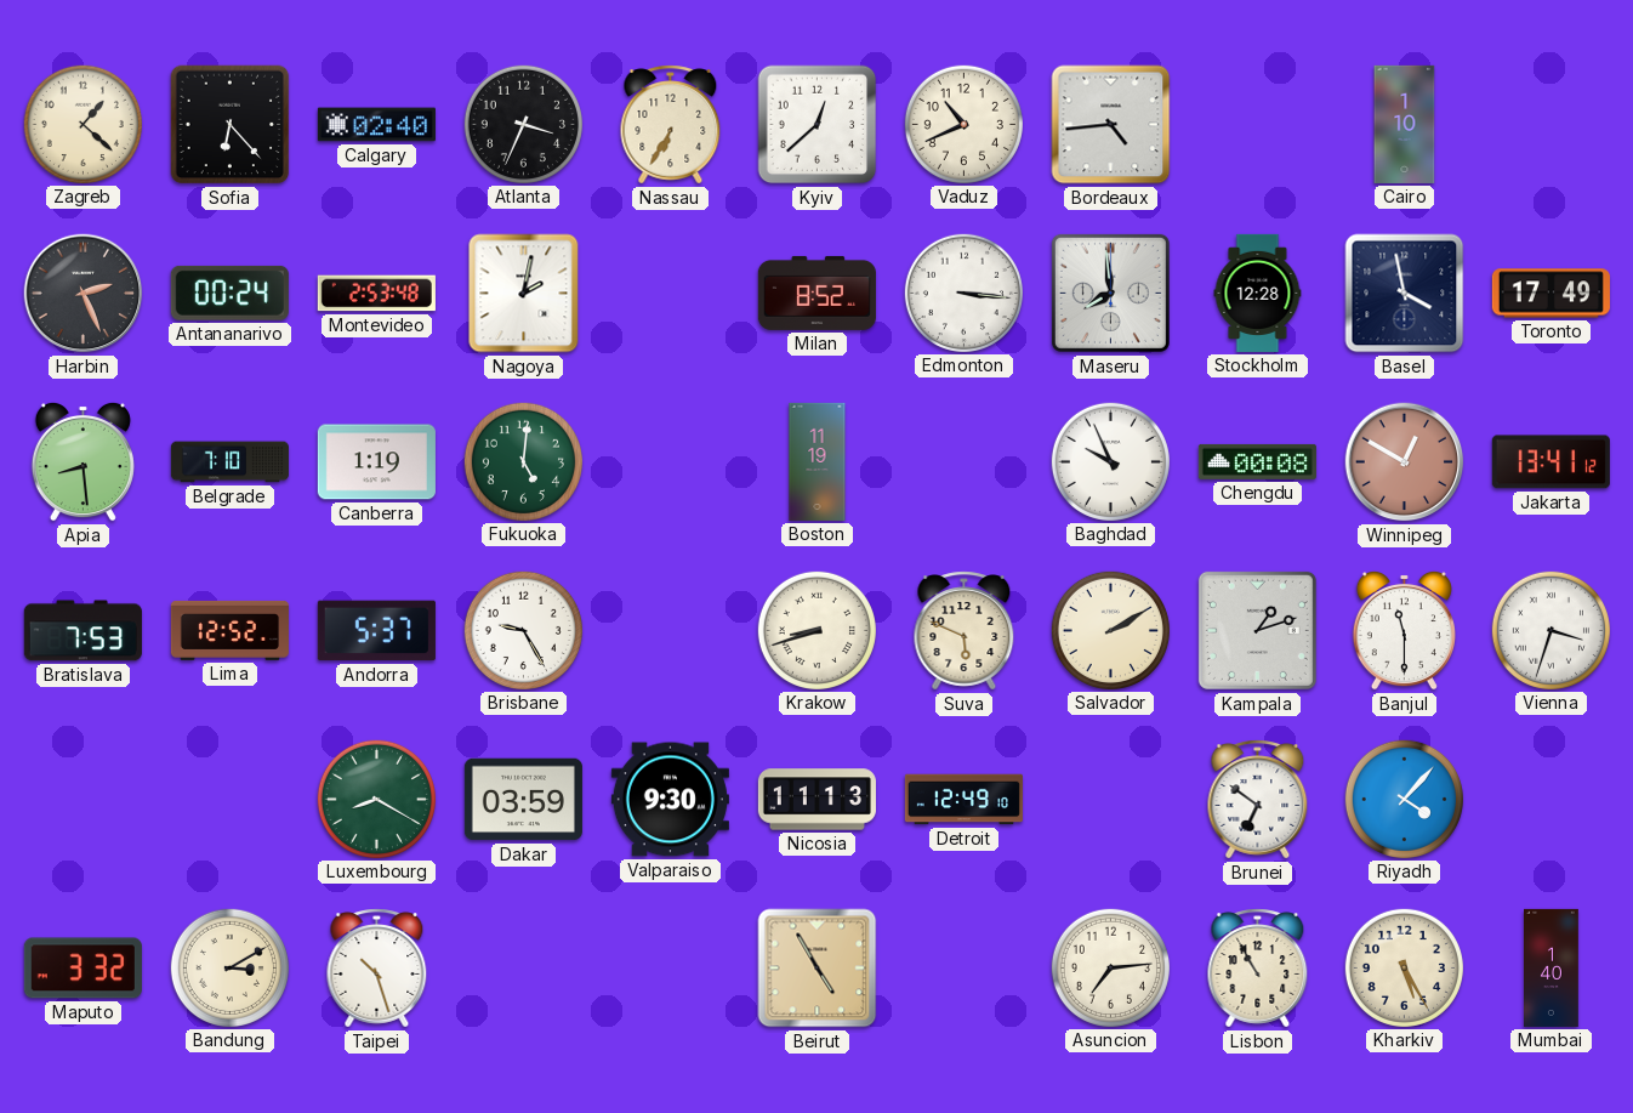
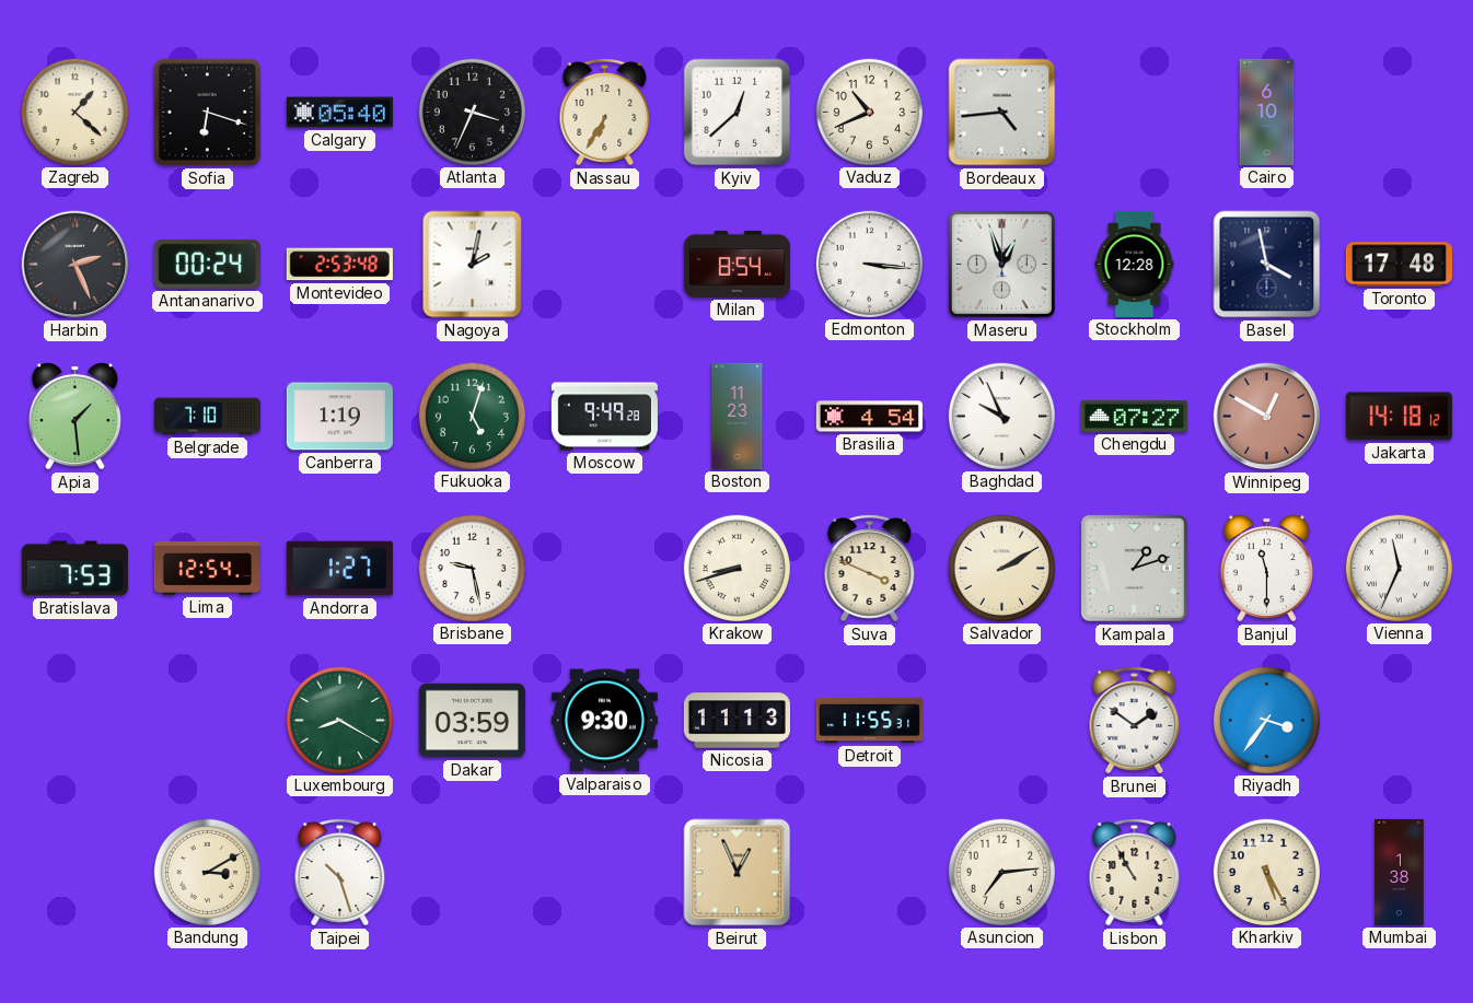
Sofia: 6:23 -> 6:18
Calgary: 02:40 -> 05:40
Cairo: 1:10 -> 6:10
Milan: 8:52 -> 8:54
Maseru: 7:59 -> 12:57
Toronto: 17:49 -> 17:48
Apia: 8:29 -> 1:29
Fukuoka: 5:01 -> 5:03
Moscow: none -> 9:49
Boston: 11:19 -> 11:23
Brasilia: none -> 4:54
Chengdu: 00:08 -> 07:27
Jakarta: 13:41 -> 14:18
Lima: 12:52 -> 12:54
Andorra: 5:37 -> 1:27
Brisbane: 9:25 -> 9:28
Suva: 5:49 -> 3:49
Vienna: 3:33 -> 11:34
Detroit: 12:49 -> 11:55
Brunei: 6:51 -> 1:51
Riyadh: 4:07 -> 3:36
Maputo: 3:32 -> none
Beirut: 4:55 -> 12:56
Mumbai: 1:40 -> 1:38
